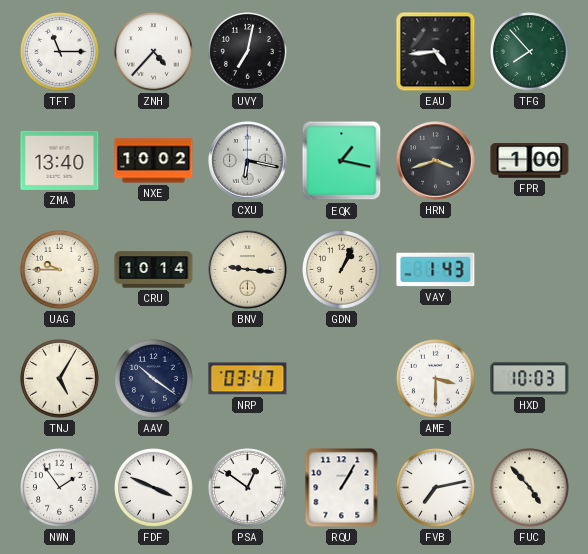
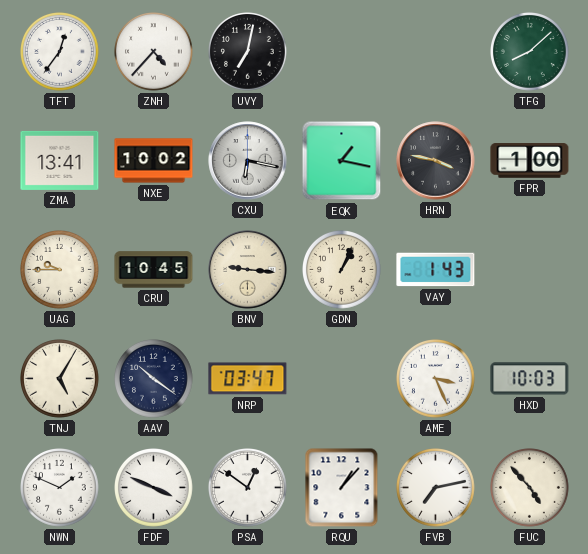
TFT: 11:15 -> 12:36
EAU: 4:44 -> none
TFG: 7:53 -> 8:08
ZMA: 13:40 -> 13:41
HRN: 3:42 -> 3:47
CRU: 10:14 -> 10:45
AME: 3:30 -> 3:26
NWN: 1:54 -> 1:49
RQU: 1:05 -> 1:07
